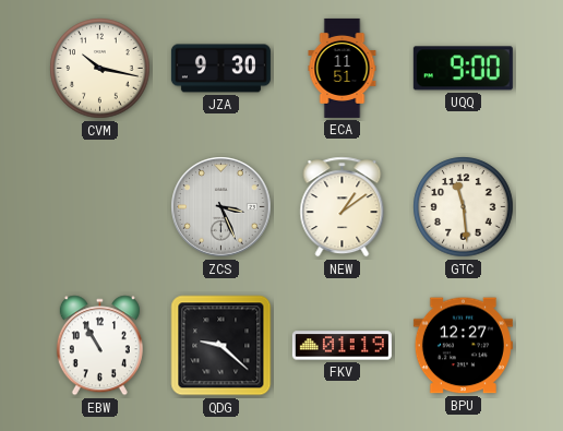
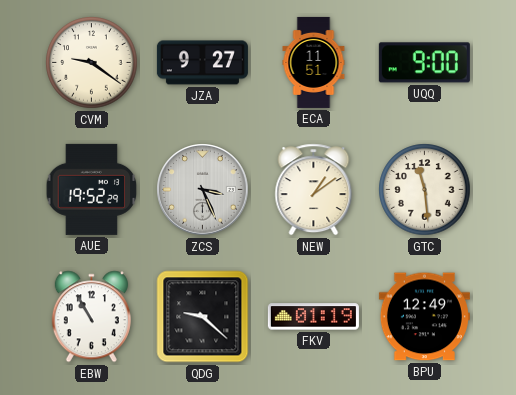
CVM: 10:17 -> 9:21
JZA: 9:30 -> 9:27
AUE: none -> 19:52
BPU: 12:27 -> 12:49
